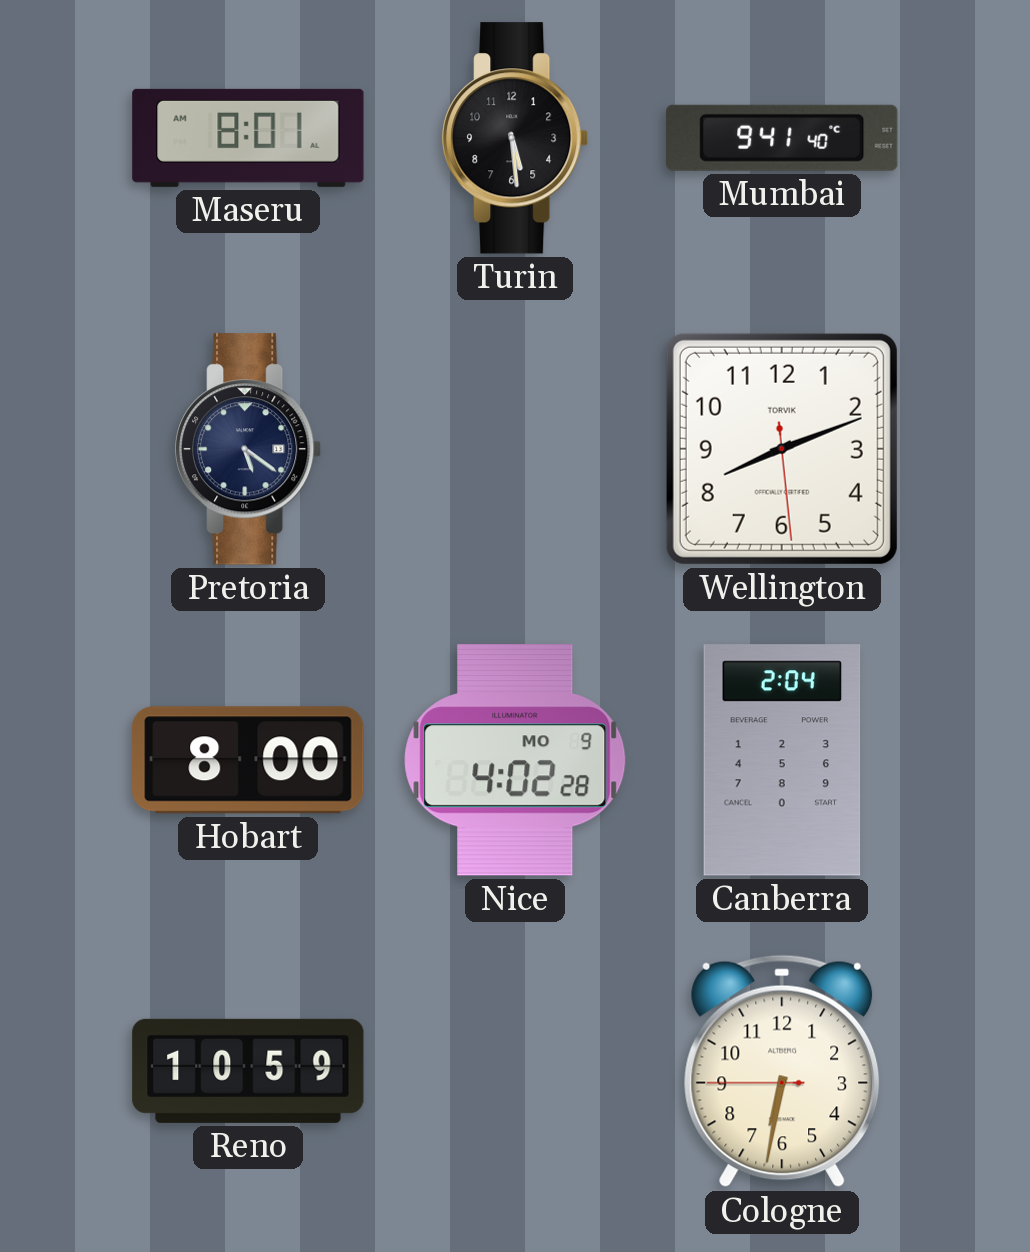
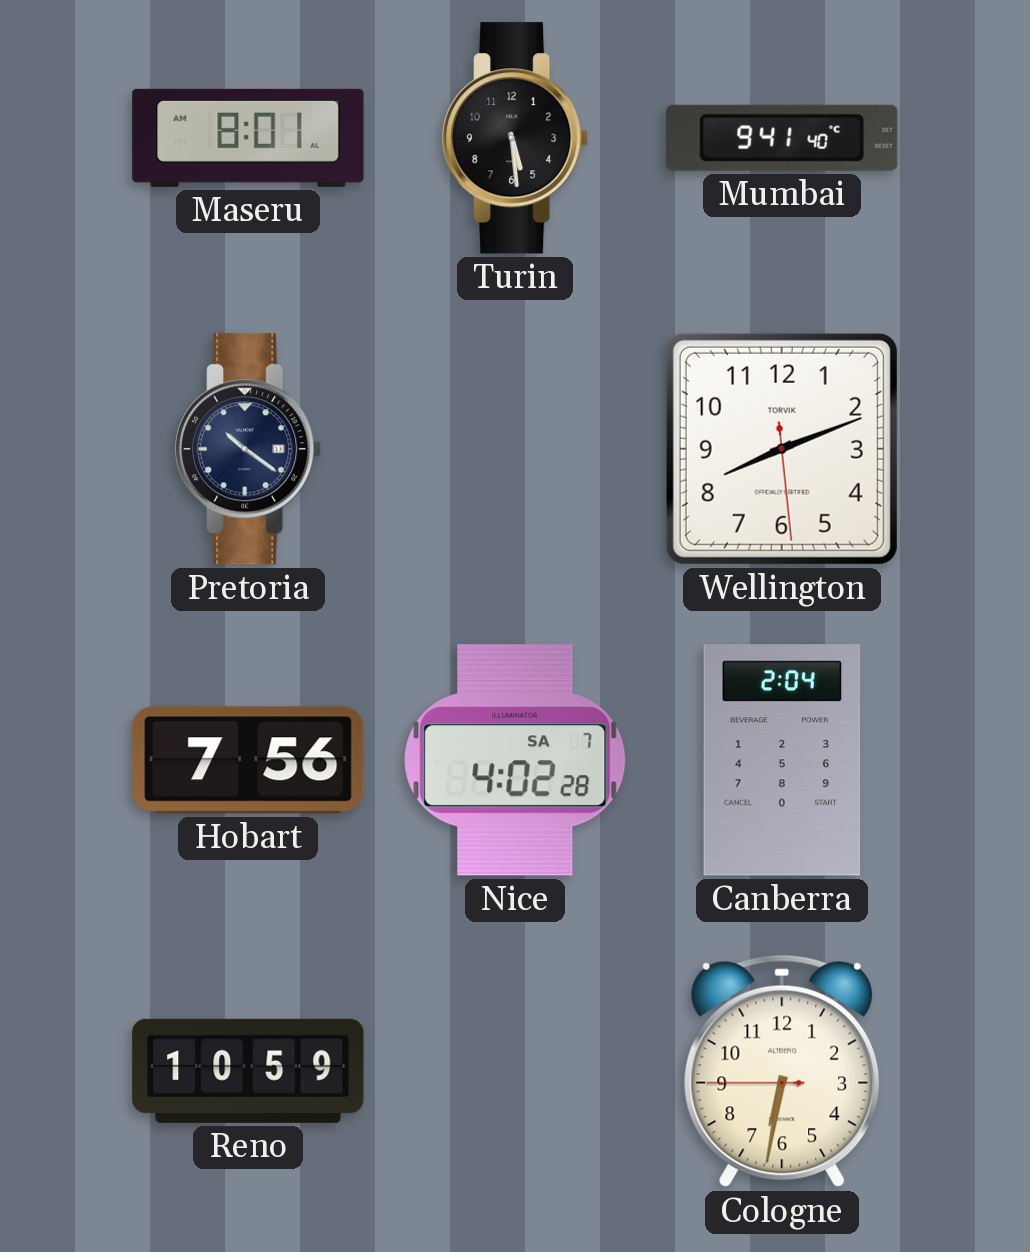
Pretoria: 5:21 -> 10:21
Hobart: 8:00 -> 7:56
Nice date: MO 9 -> SA 7
